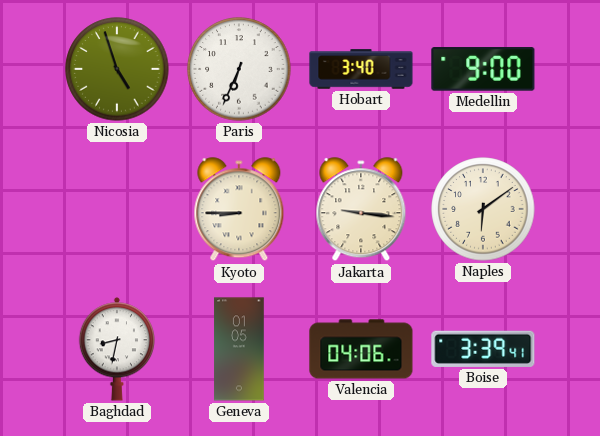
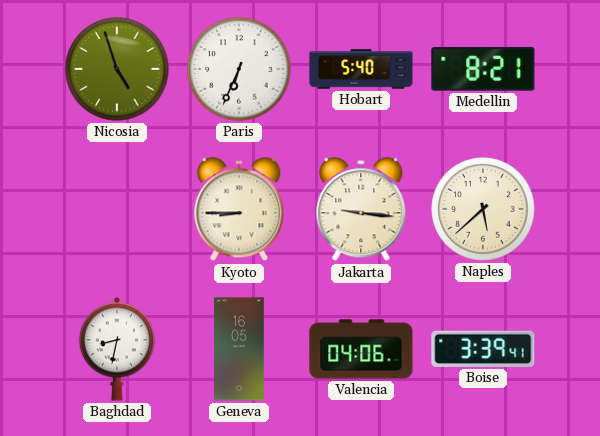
Hobart: 3:40 -> 5:40
Medellin: 9:00 -> 8:21
Naples: 6:09 -> 5:38
Geneva: 01:05 -> 16:05
